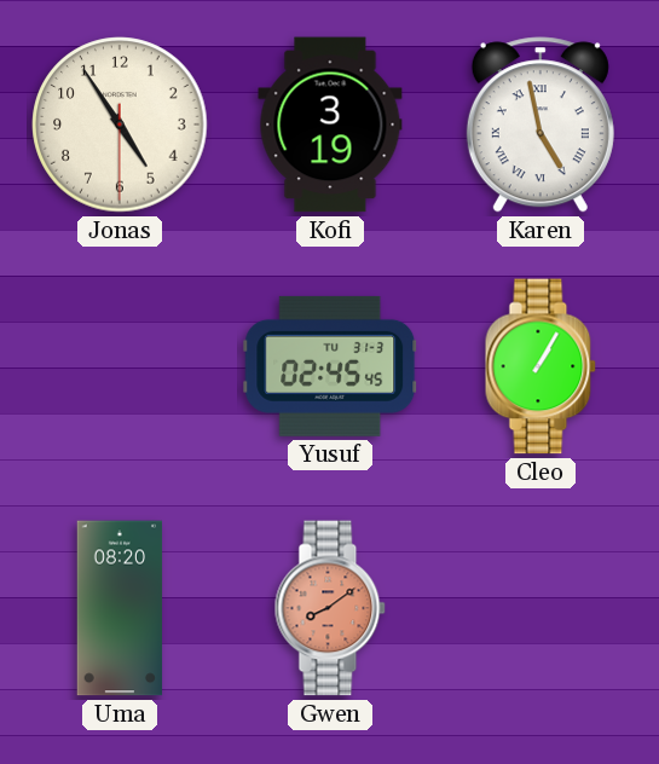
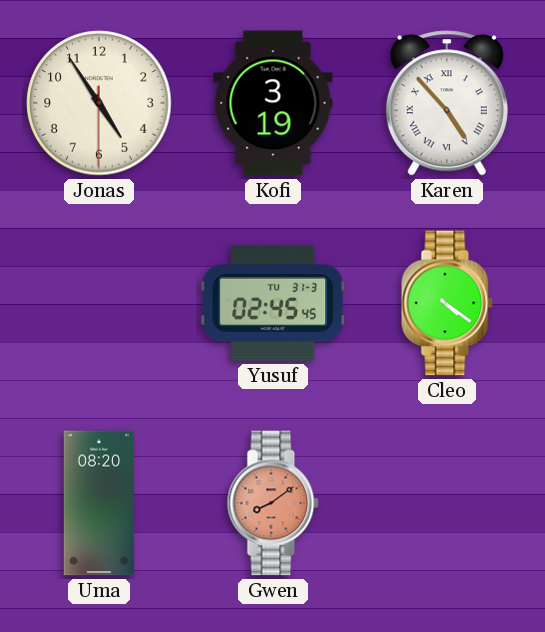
Karen: 4:58 -> 4:53
Cleo: 1:05 -> 4:21
